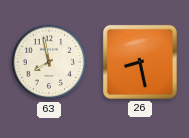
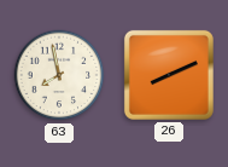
26: 8:28 -> 8:11
